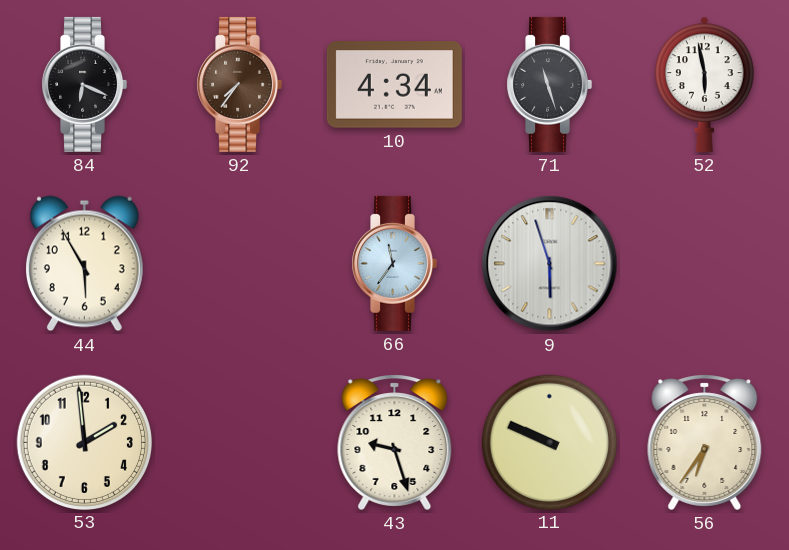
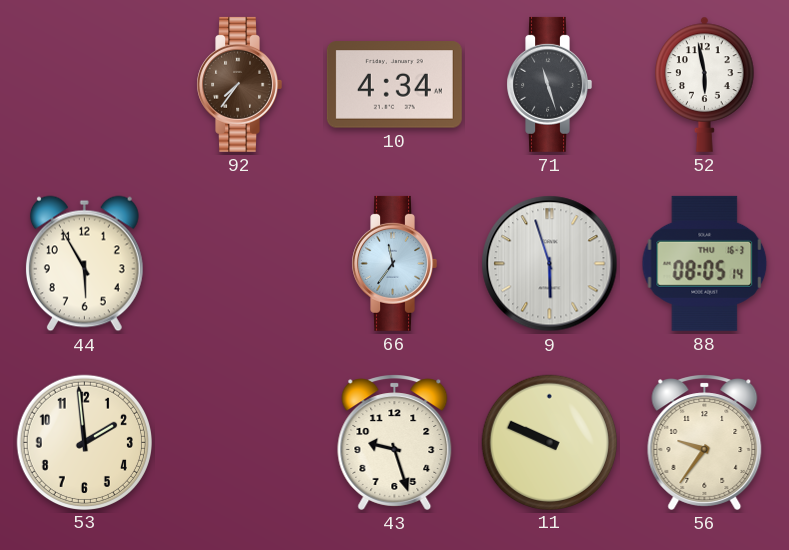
84: 6:19 -> none
88: none -> 08:05
56: 6:36 -> 9:36
